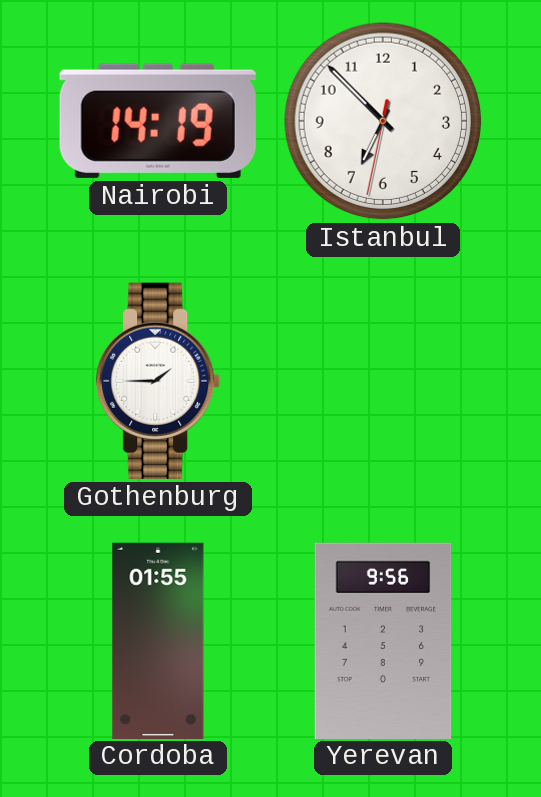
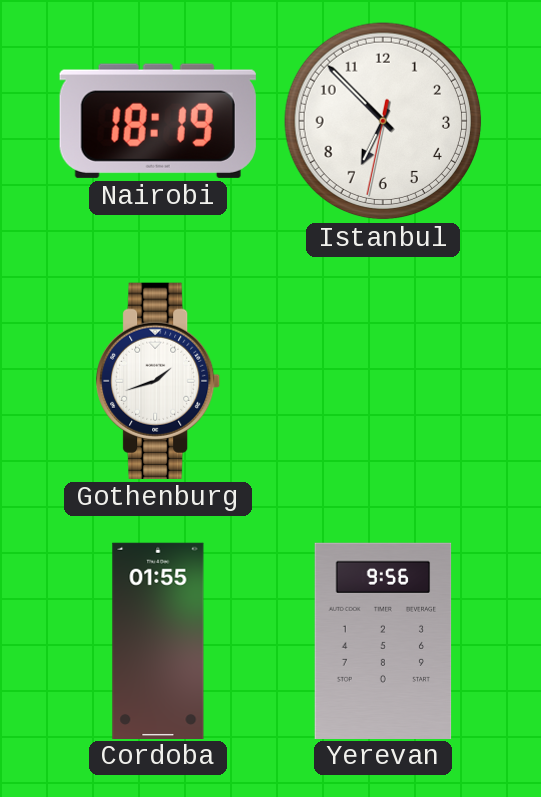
Nairobi: 14:19 -> 18:19
Gothenburg: 1:45 -> 1:42
